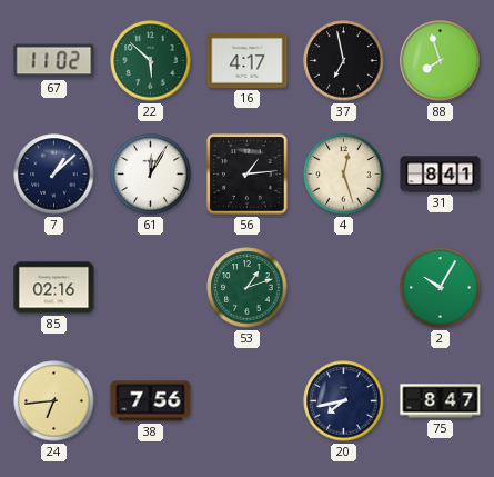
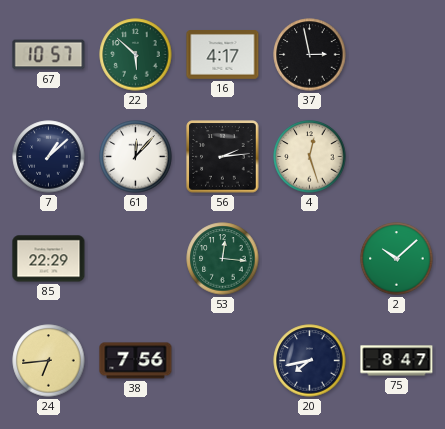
67: 11:02 -> 10:57
37: 6:58 -> 2:58
88: 7:57 -> none
61: 12:05 -> 12:07
56: 1:14 -> 2:14
31: 8:41 -> none
85: 02:16 -> 22:29
53: 1:12 -> 12:16
2: 10:05 -> 10:08
